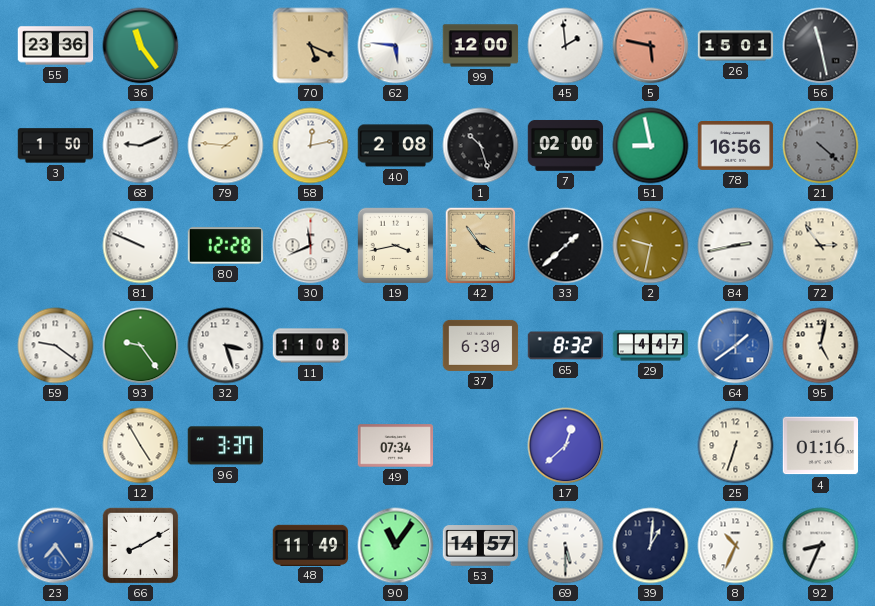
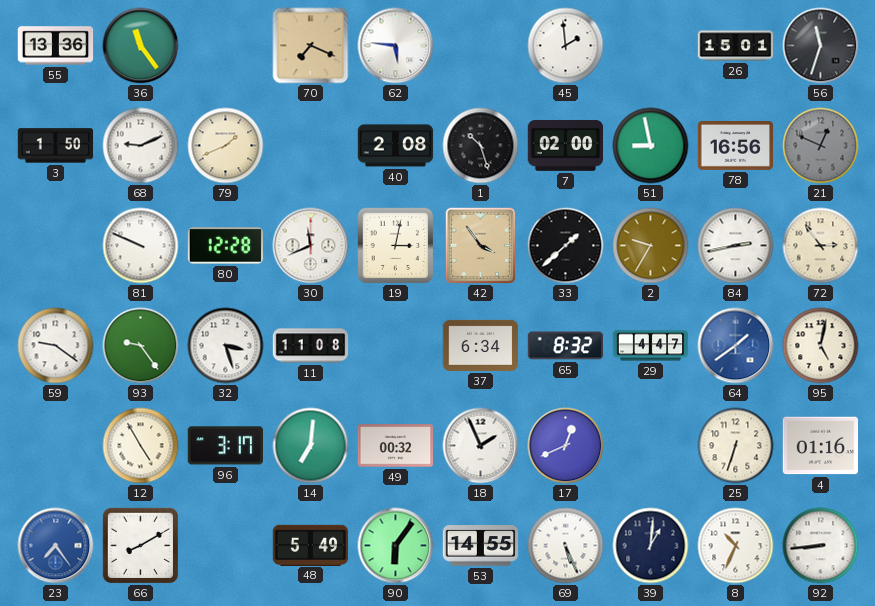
55: 23:36 -> 13:36
70: 5:19 -> 7:19
99: 12:00 -> none
5: 5:47 -> none
56: 11:28 -> 11:33
79: 1:46 -> 1:41
58: 12:13 -> none
21: 4:22 -> 12:49
19: 3:43 -> 3:02
2: 9:32 -> 9:35
37: 6:30 -> 6:34
96: 3:37 -> 3:17
14: none -> 7:01
49: 07:34 -> 00:32
18: none -> 1:56
17: 12:38 -> 12:41
48: 11:49 -> 5:49
90: 11:06 -> 6:06
53: 14:57 -> 14:55
69: 5:30 -> 5:26
92: 8:34 -> 8:44
